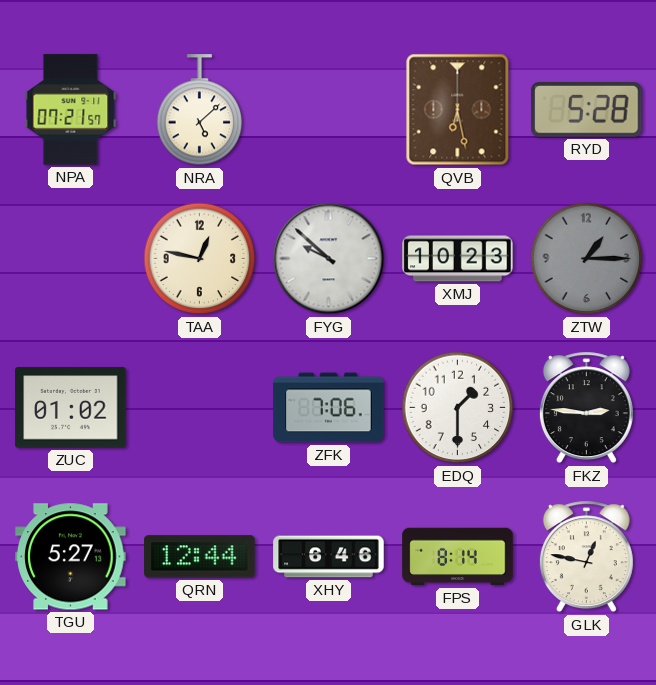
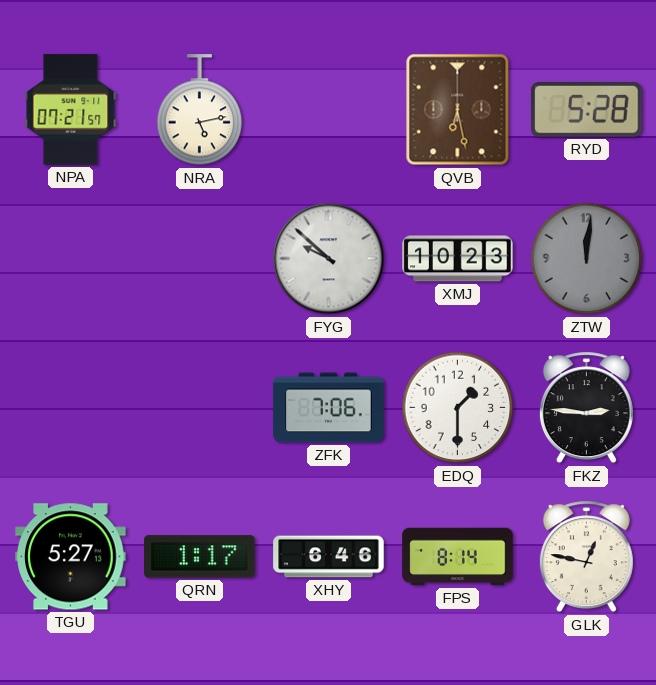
NRA: 5:08 -> 5:13
TAA: 12:47 -> none
ZTW: 1:15 -> 12:01
ZUC: 01:02 -> none
QRN: 12:44 -> 1:17
